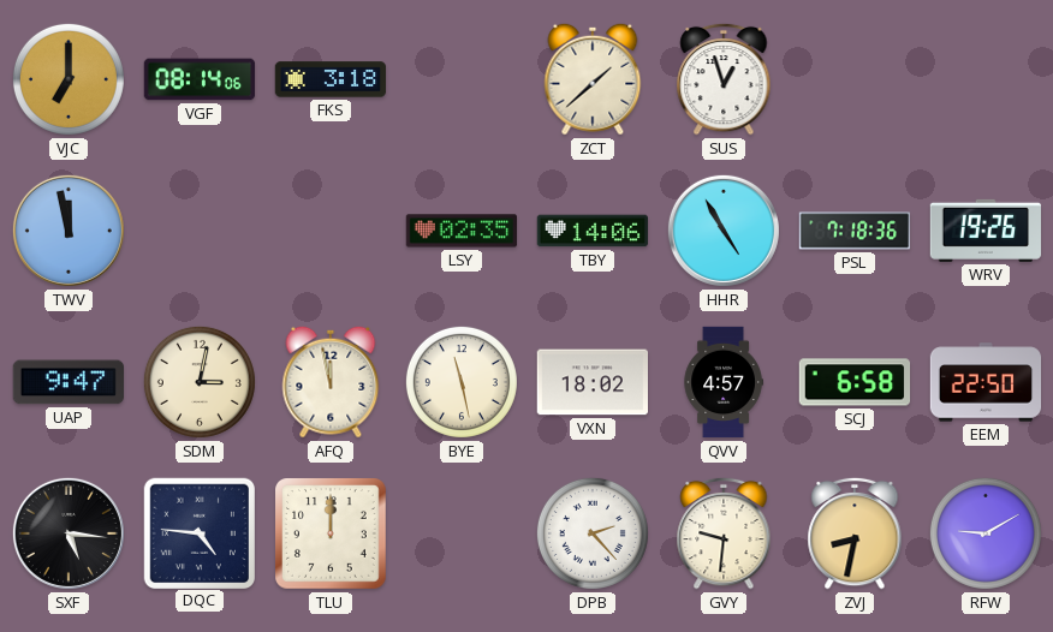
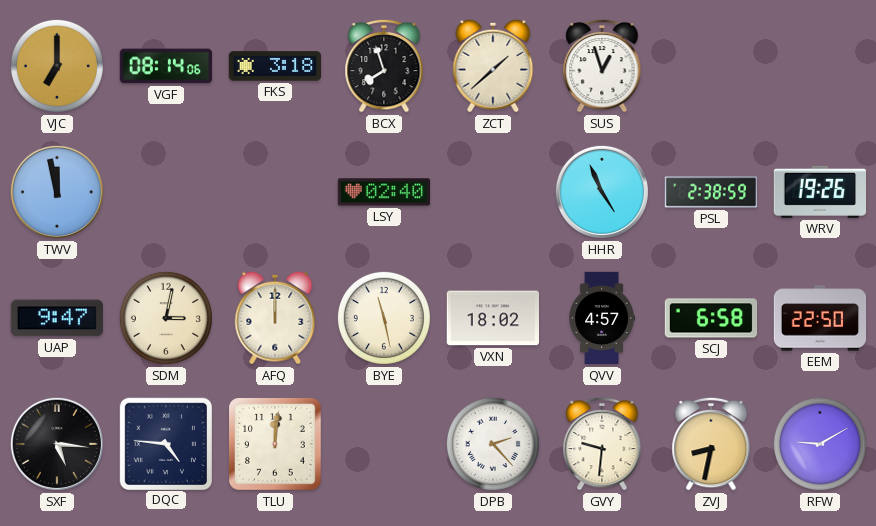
BCX: none -> 7:57
LSY: 02:35 -> 02:40
TBY: 14:06 -> none
HHR: 4:55 -> 4:56
PSL: 7:18 -> 2:38
AFQ: 11:58 -> 12:00
TLU: 12:00 -> 12:01
